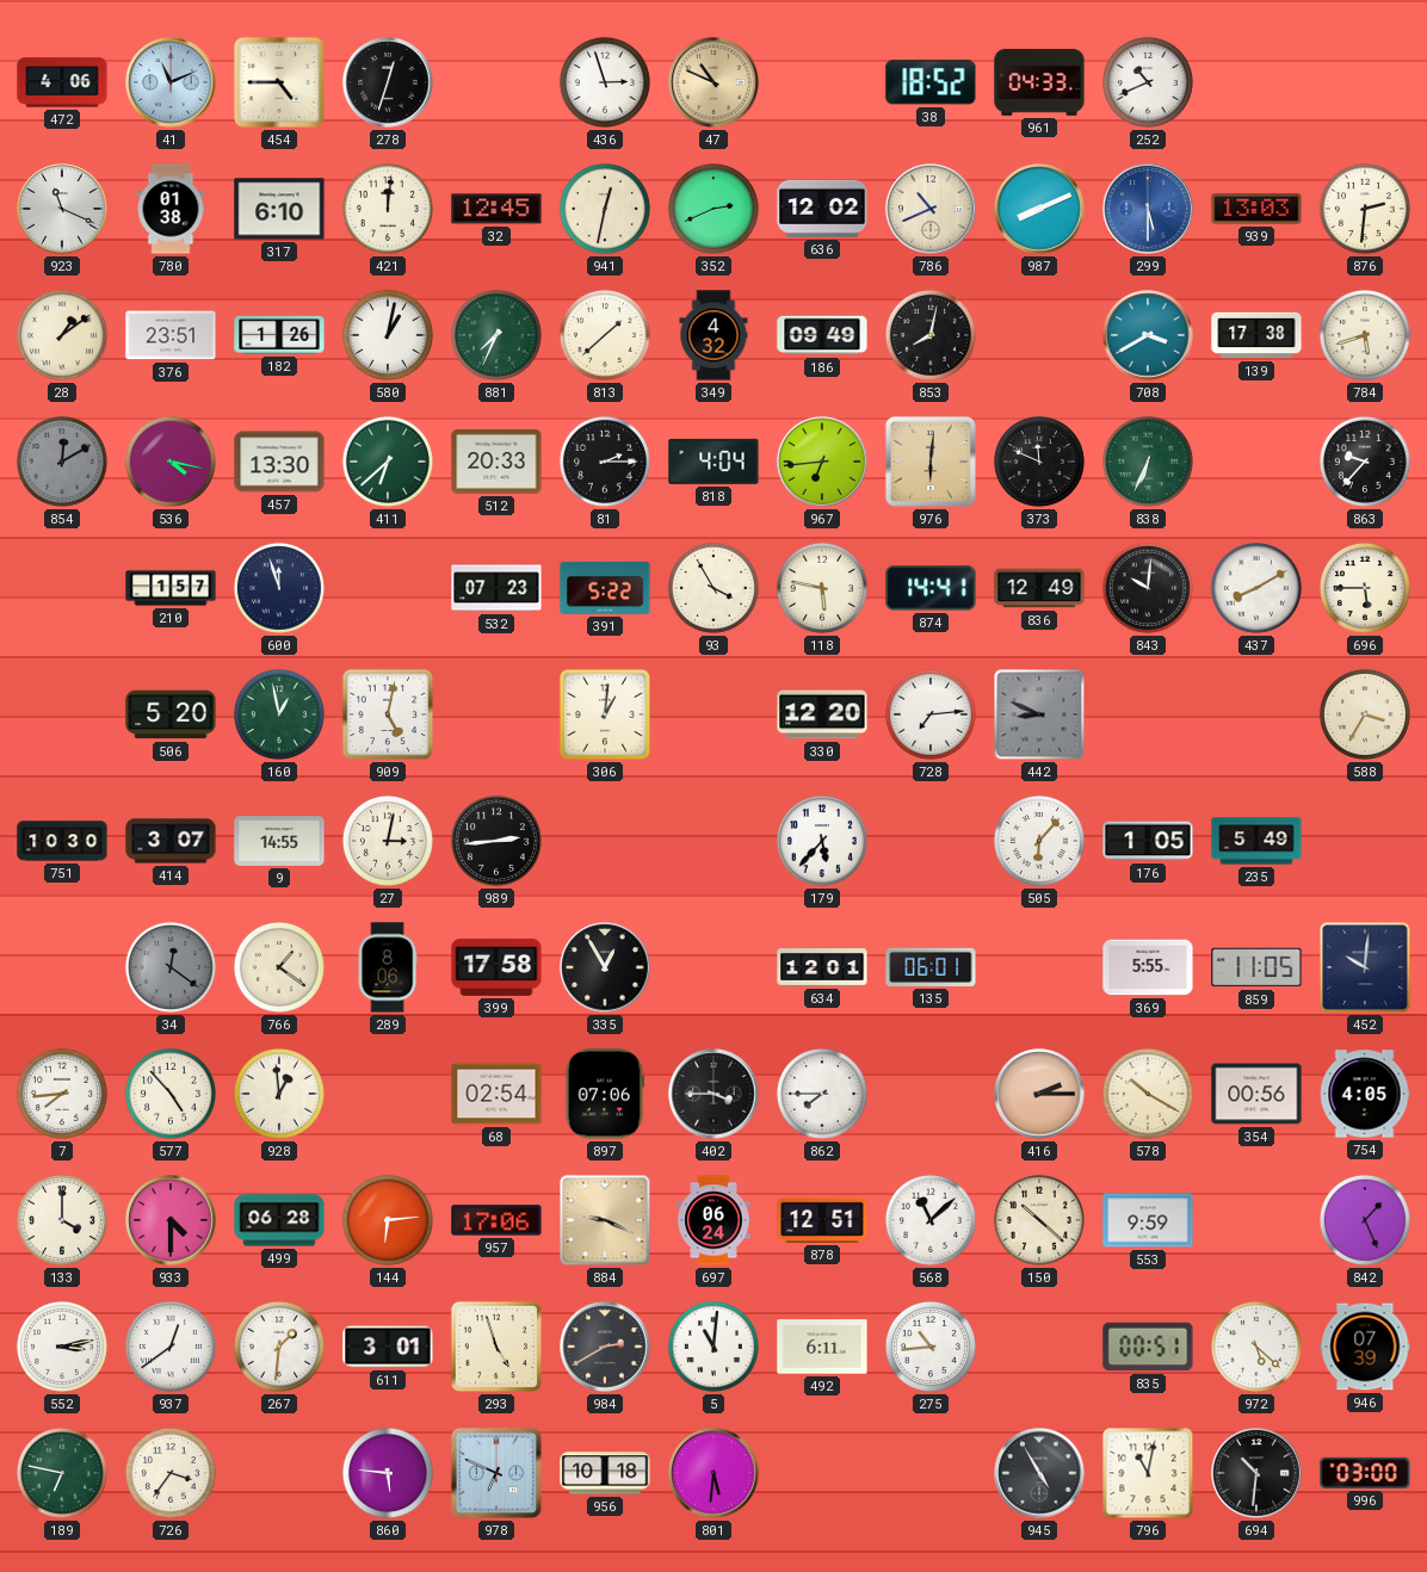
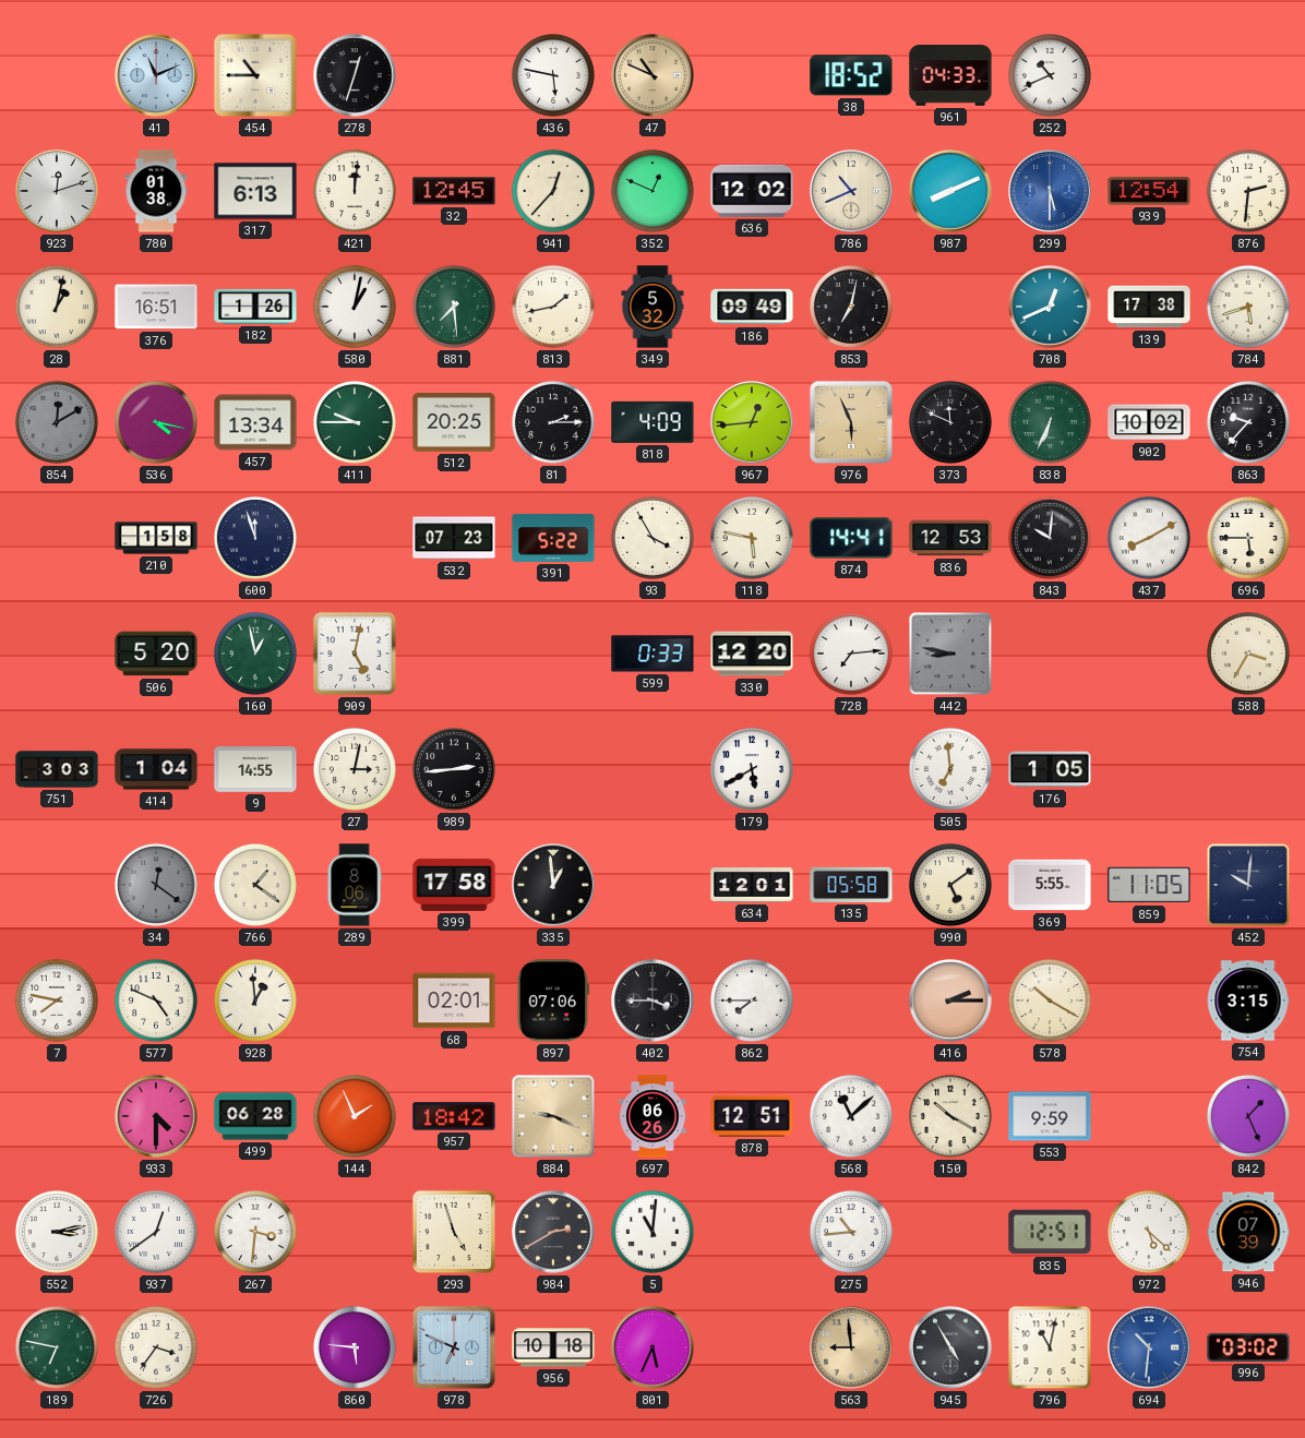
472: 4:06 -> none
454: 4:45 -> 10:45
436: 2:57 -> 5:47
923: 11:19 -> 12:12
317: 6:10 -> 6:13
941: 12:32 -> 12:37
352: 2:41 -> 12:49
939: 13:03 -> 12:54
28: 1:09 -> 1:02
376: 23:51 -> 16:51
881: 7:34 -> 7:29
813: 1:38 -> 1:43
349: 4:32 -> 5:32
853: 8:02 -> 7:02
708: 3:40 -> 12:41
457: 13:30 -> 13:34
411: 6:38 -> 9:45
512: 20:33 -> 20:25
818: 4:04 -> 4:09
967: 6:44 -> 12:44
976: 6:01 -> 5:56
902: none -> 10:02
210: 1:57 -> 1:58
836: 12:49 -> 12:53
306: 1:01 -> none
599: none -> 0:33
442: 8:49 -> 8:47
751: 10:30 -> 3:03
414: 3:07 -> 1:04
179: 5:37 -> 5:40
505: 6:07 -> 6:59
235: 5:49 -> none
335: 12:55 -> 12:59
135: 06:01 -> 05:58
990: none -> 5:09
7: 7:44 -> 7:47
577: 4:53 -> 4:49
68: 02:54 -> 02:01
354: 00:56 -> none
754: 4:05 -> 3:15
133: 4:00 -> none
144: 6:14 -> 1:56
957: 17:06 -> 18:42
697: 06:24 -> 06:26
150: 10:22 -> 10:20
267: 1:31 -> 3:31
611: 3:01 -> none
492: 6:11 -> none
835: 00:51 -> 12:51
801: 5:31 -> 5:34
563: none -> 8:59
694 dial: black -> blue
996: 03:00 -> 03:02
